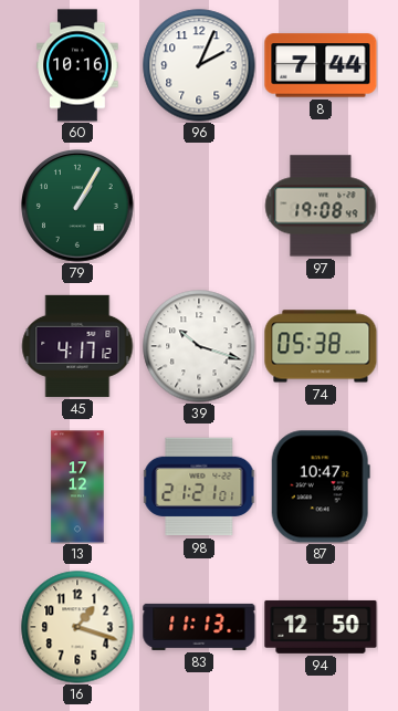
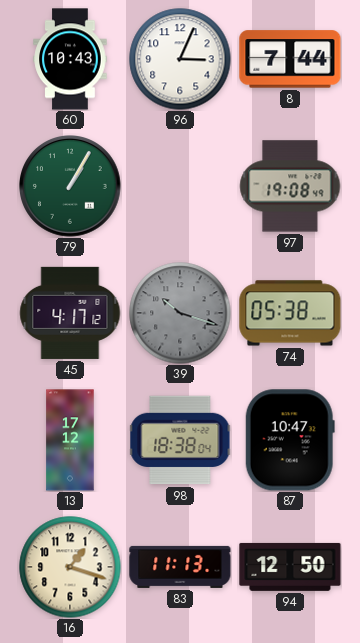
60: 10:16 -> 10:43
96: 2:04 -> 3:04
39 dial: white -> grey
98: 21:21 -> 18:38
